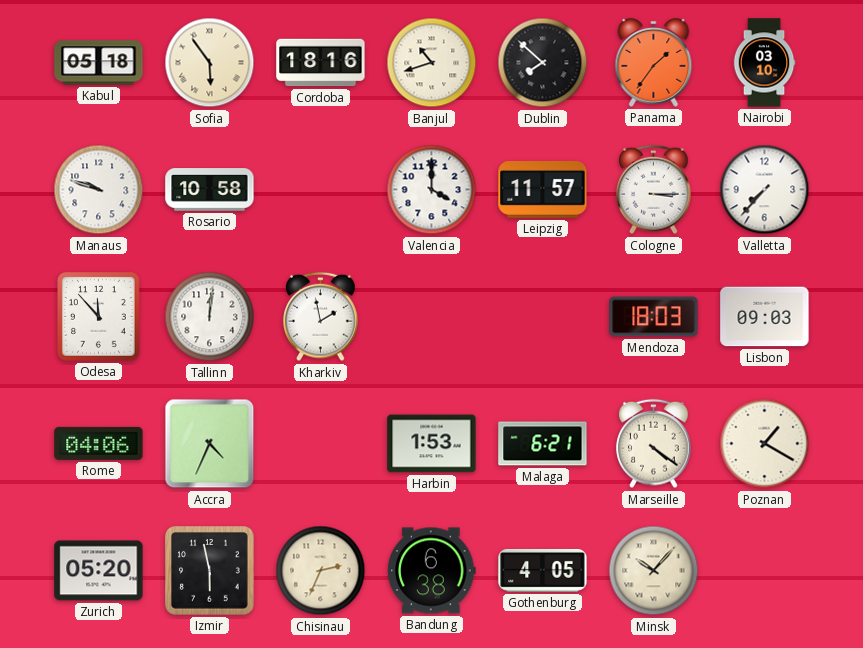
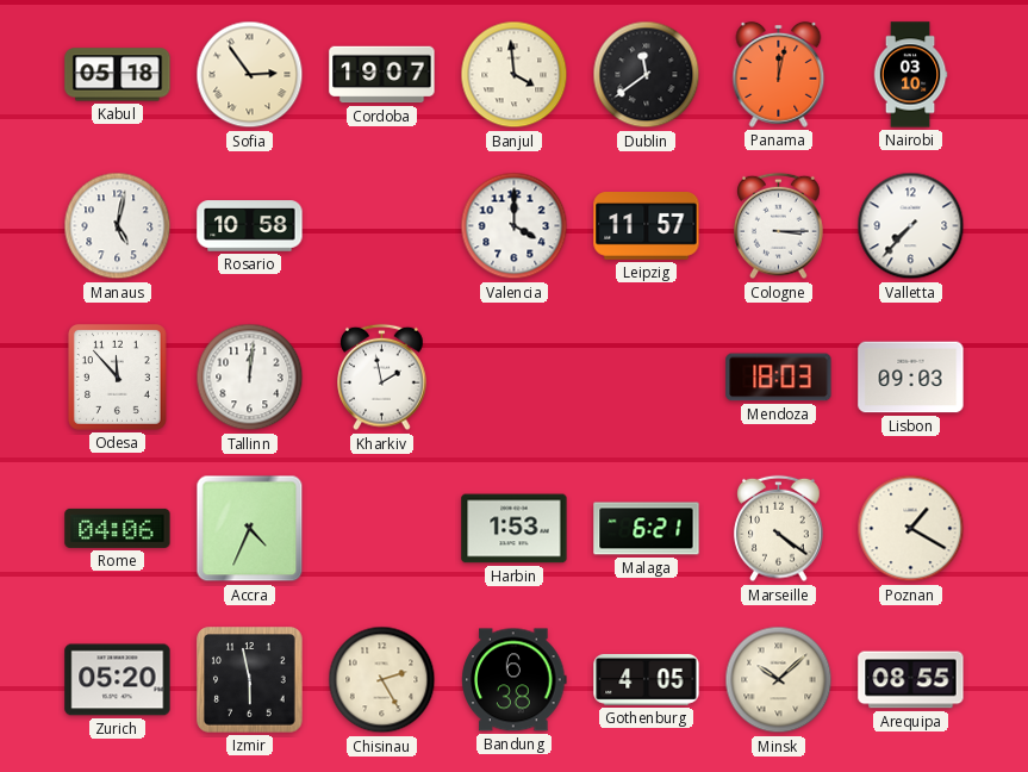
Sofia: 5:54 -> 2:54
Cordoba: 18:16 -> 19:07
Banjul: 10:42 -> 3:59
Dublin: 7:52 -> 11:39
Panama: 1:36 -> 12:02
Manaus: 9:48 -> 5:02
Chisinau: 2:34 -> 2:25
Minsk: 10:07 -> 10:08
Arequipa: none -> 08:55
